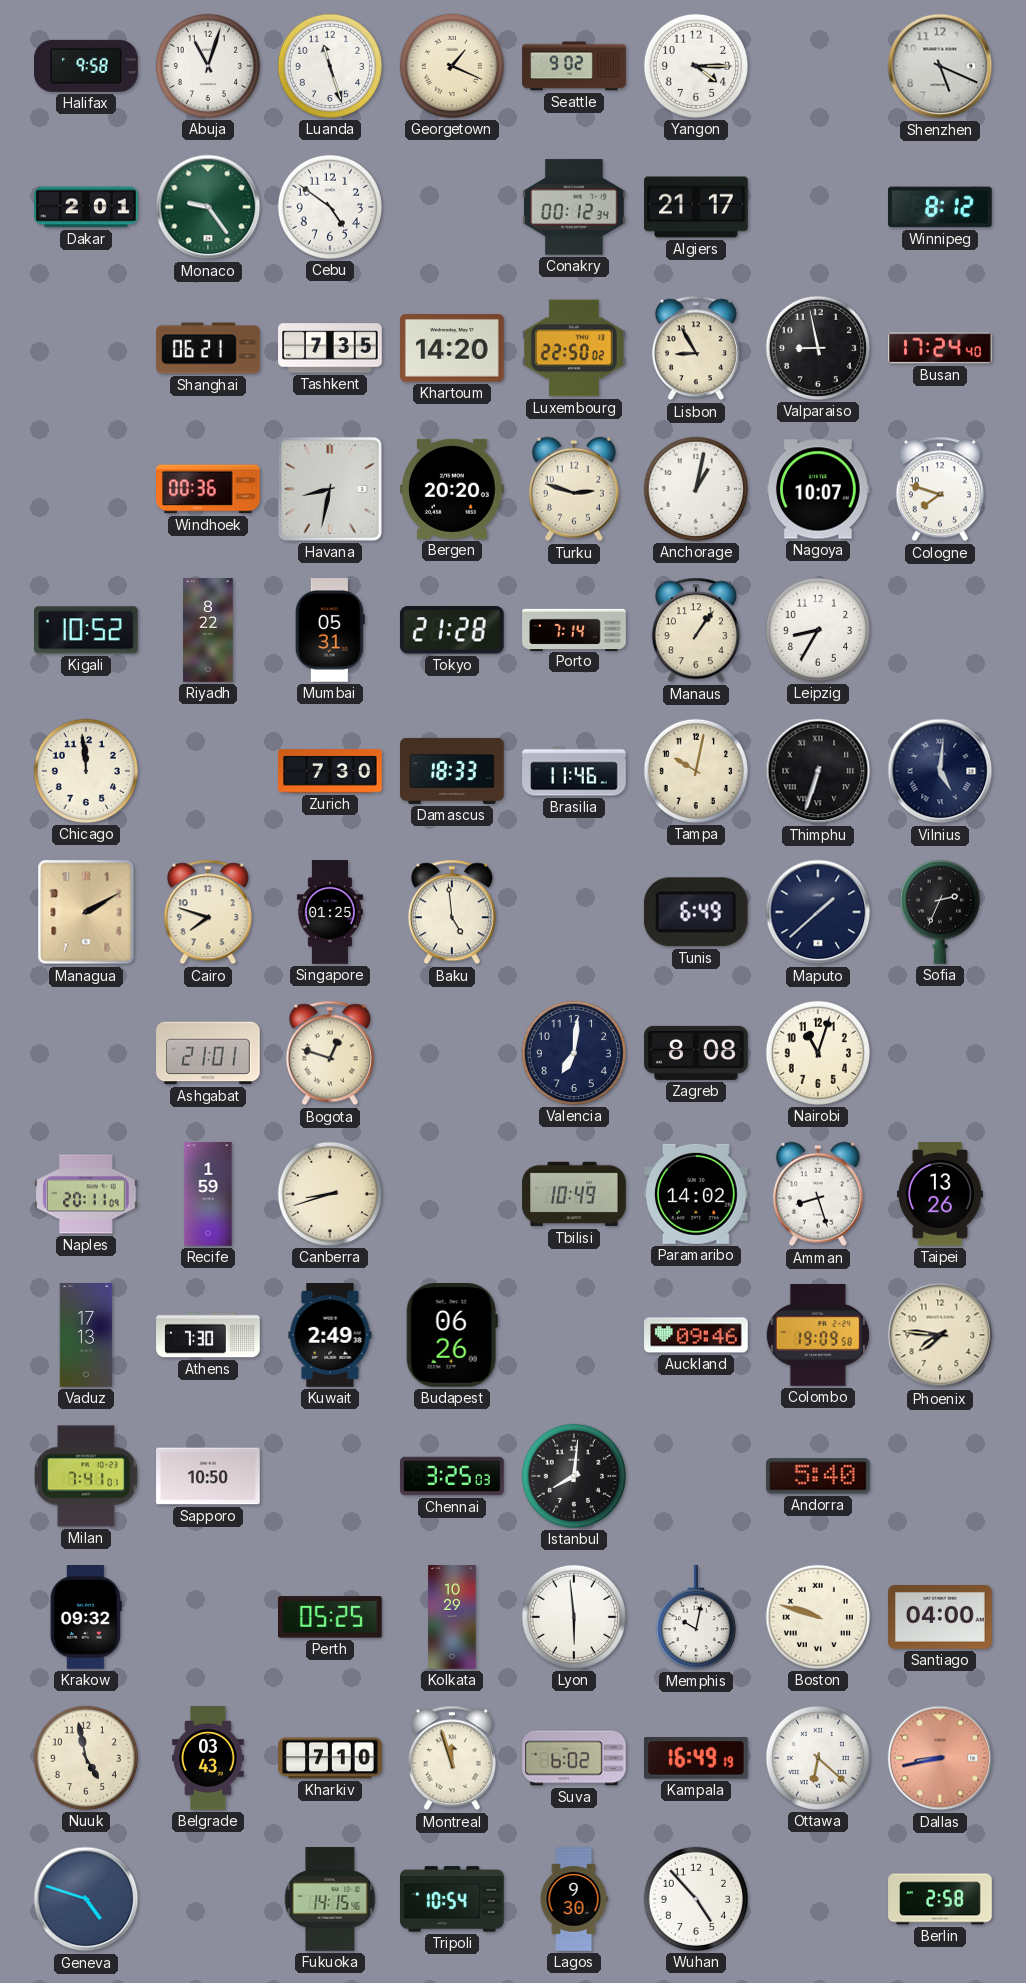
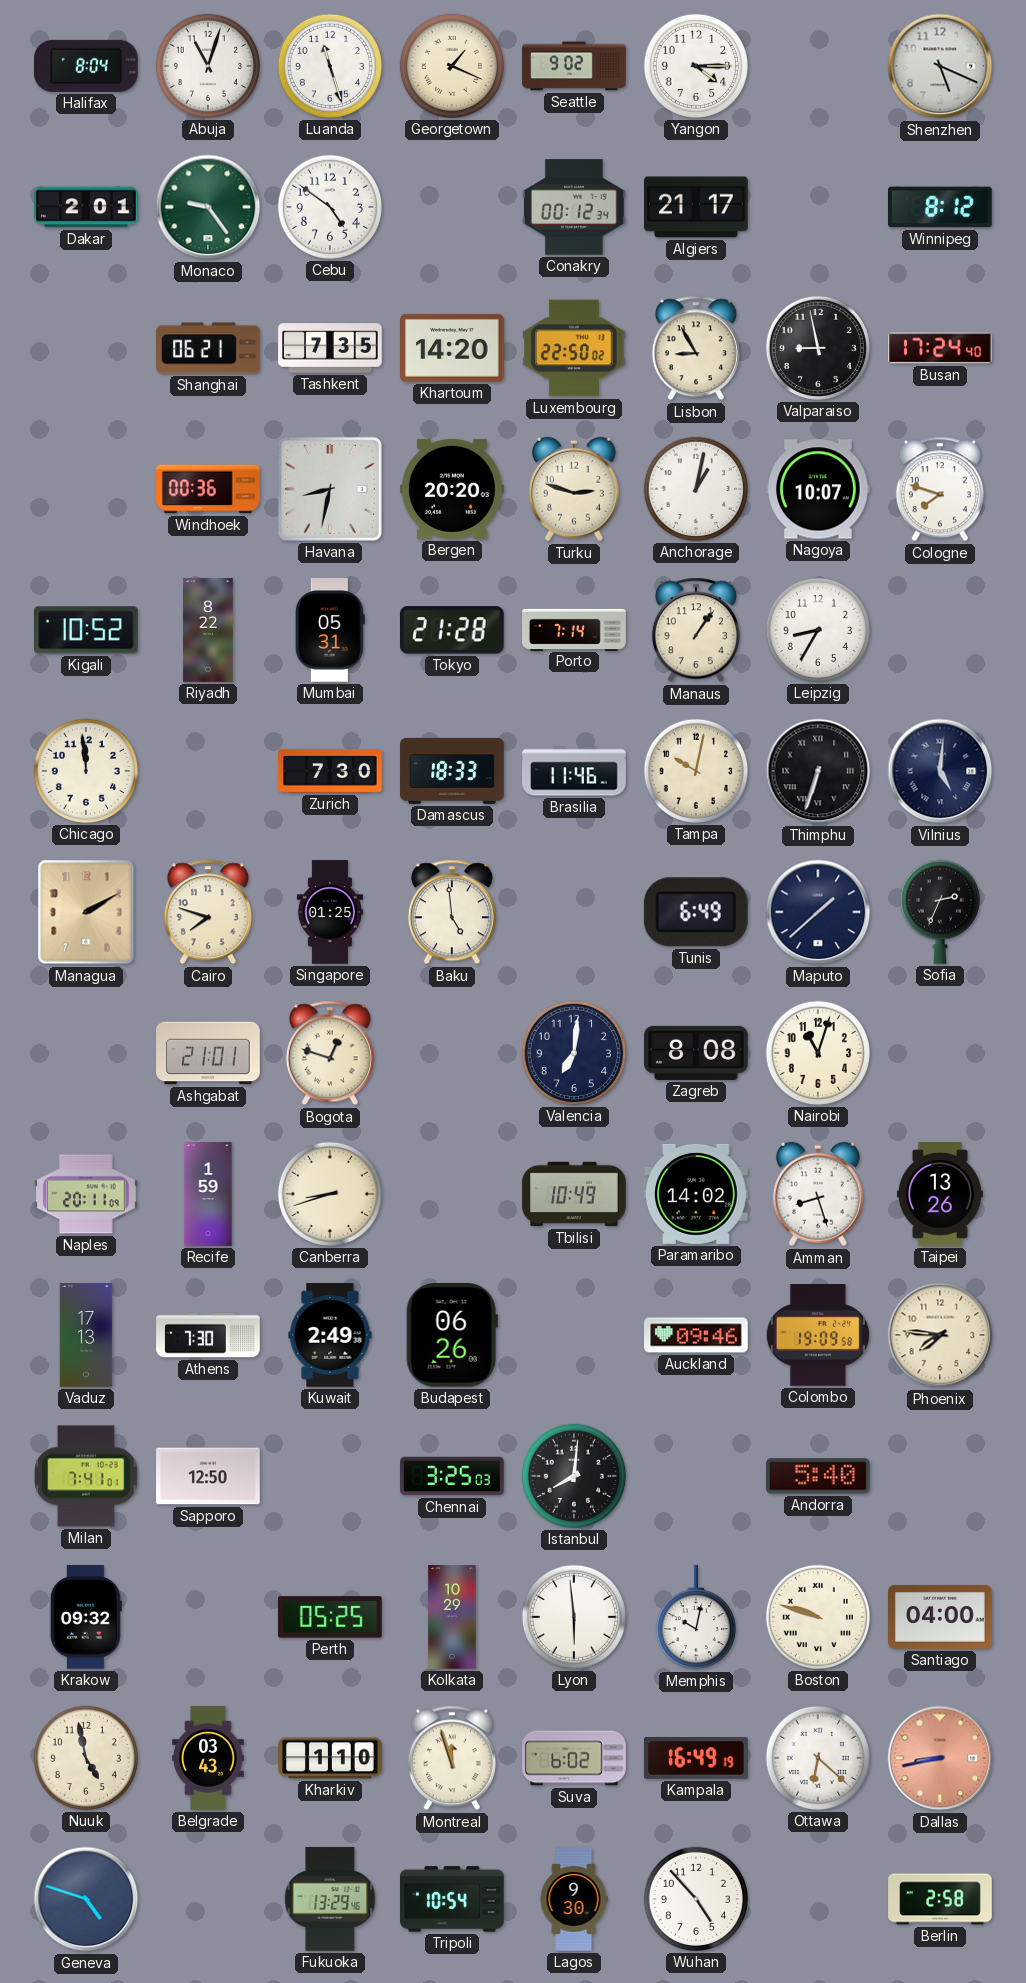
Halifax: 9:58 -> 8:04
Sapporo: 10:50 -> 12:50
Kharkiv: 7:10 -> 1:10
Fukuoka: 14:15 -> 13:29
